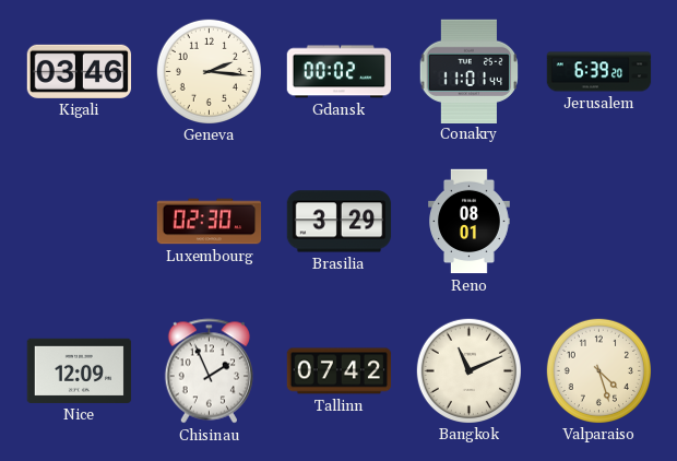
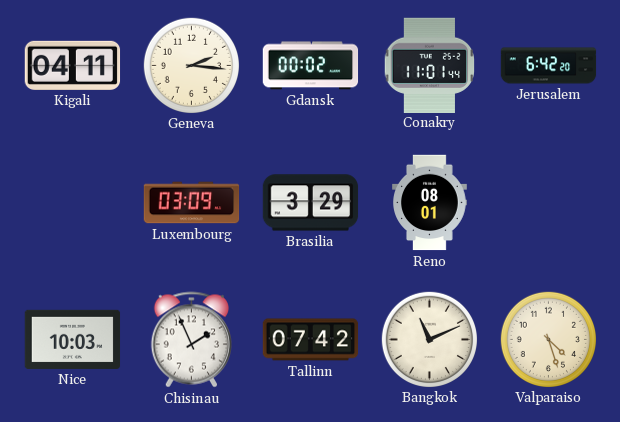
Kigali: 03:46 -> 04:11
Jerusalem: 6:39 -> 6:42
Luxembourg: 02:30 -> 03:09
Nice: 12:09 -> 10:03
